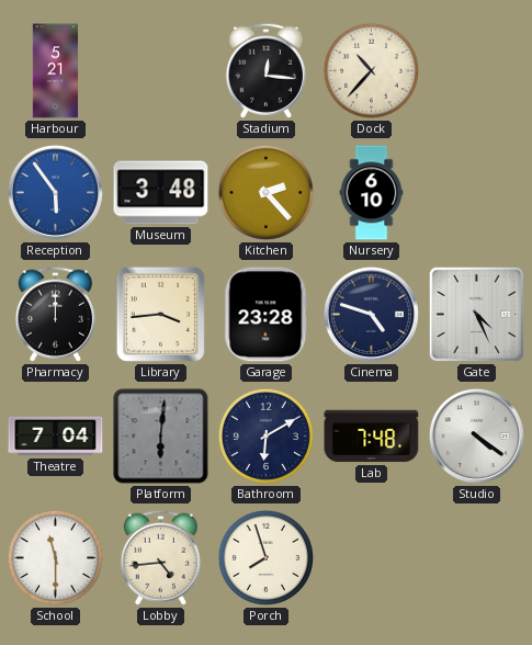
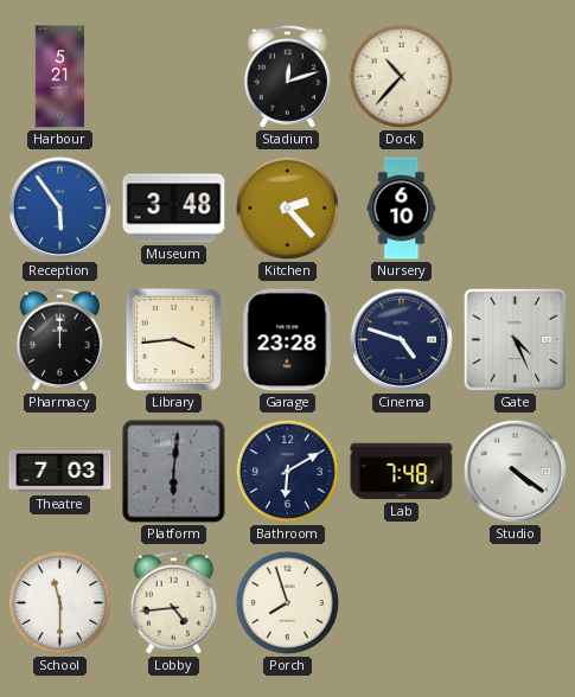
Stadium: 12:16 -> 12:12
Theatre: 7:04 -> 7:03
